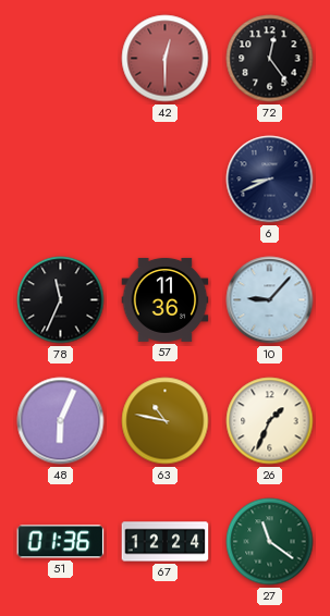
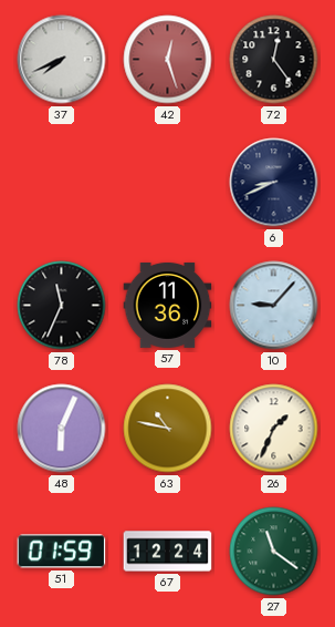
37: none -> 7:41
42: 12:30 -> 12:27
51: 01:36 -> 01:59
